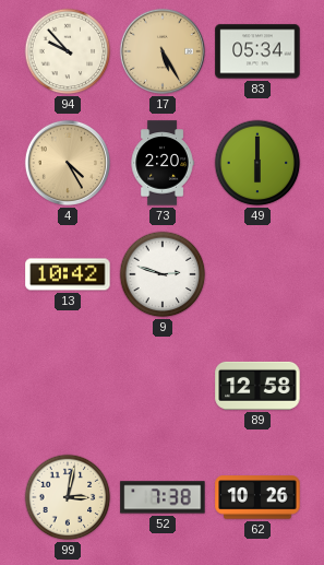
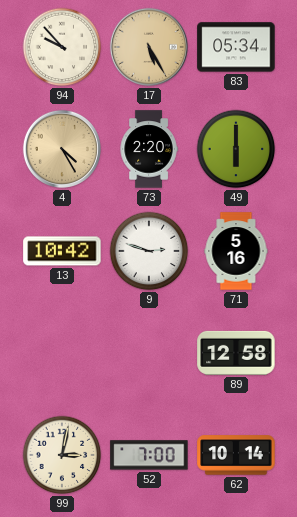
71: none -> 5:16
52: 7:38 -> 7:00
62: 10:26 -> 10:14
